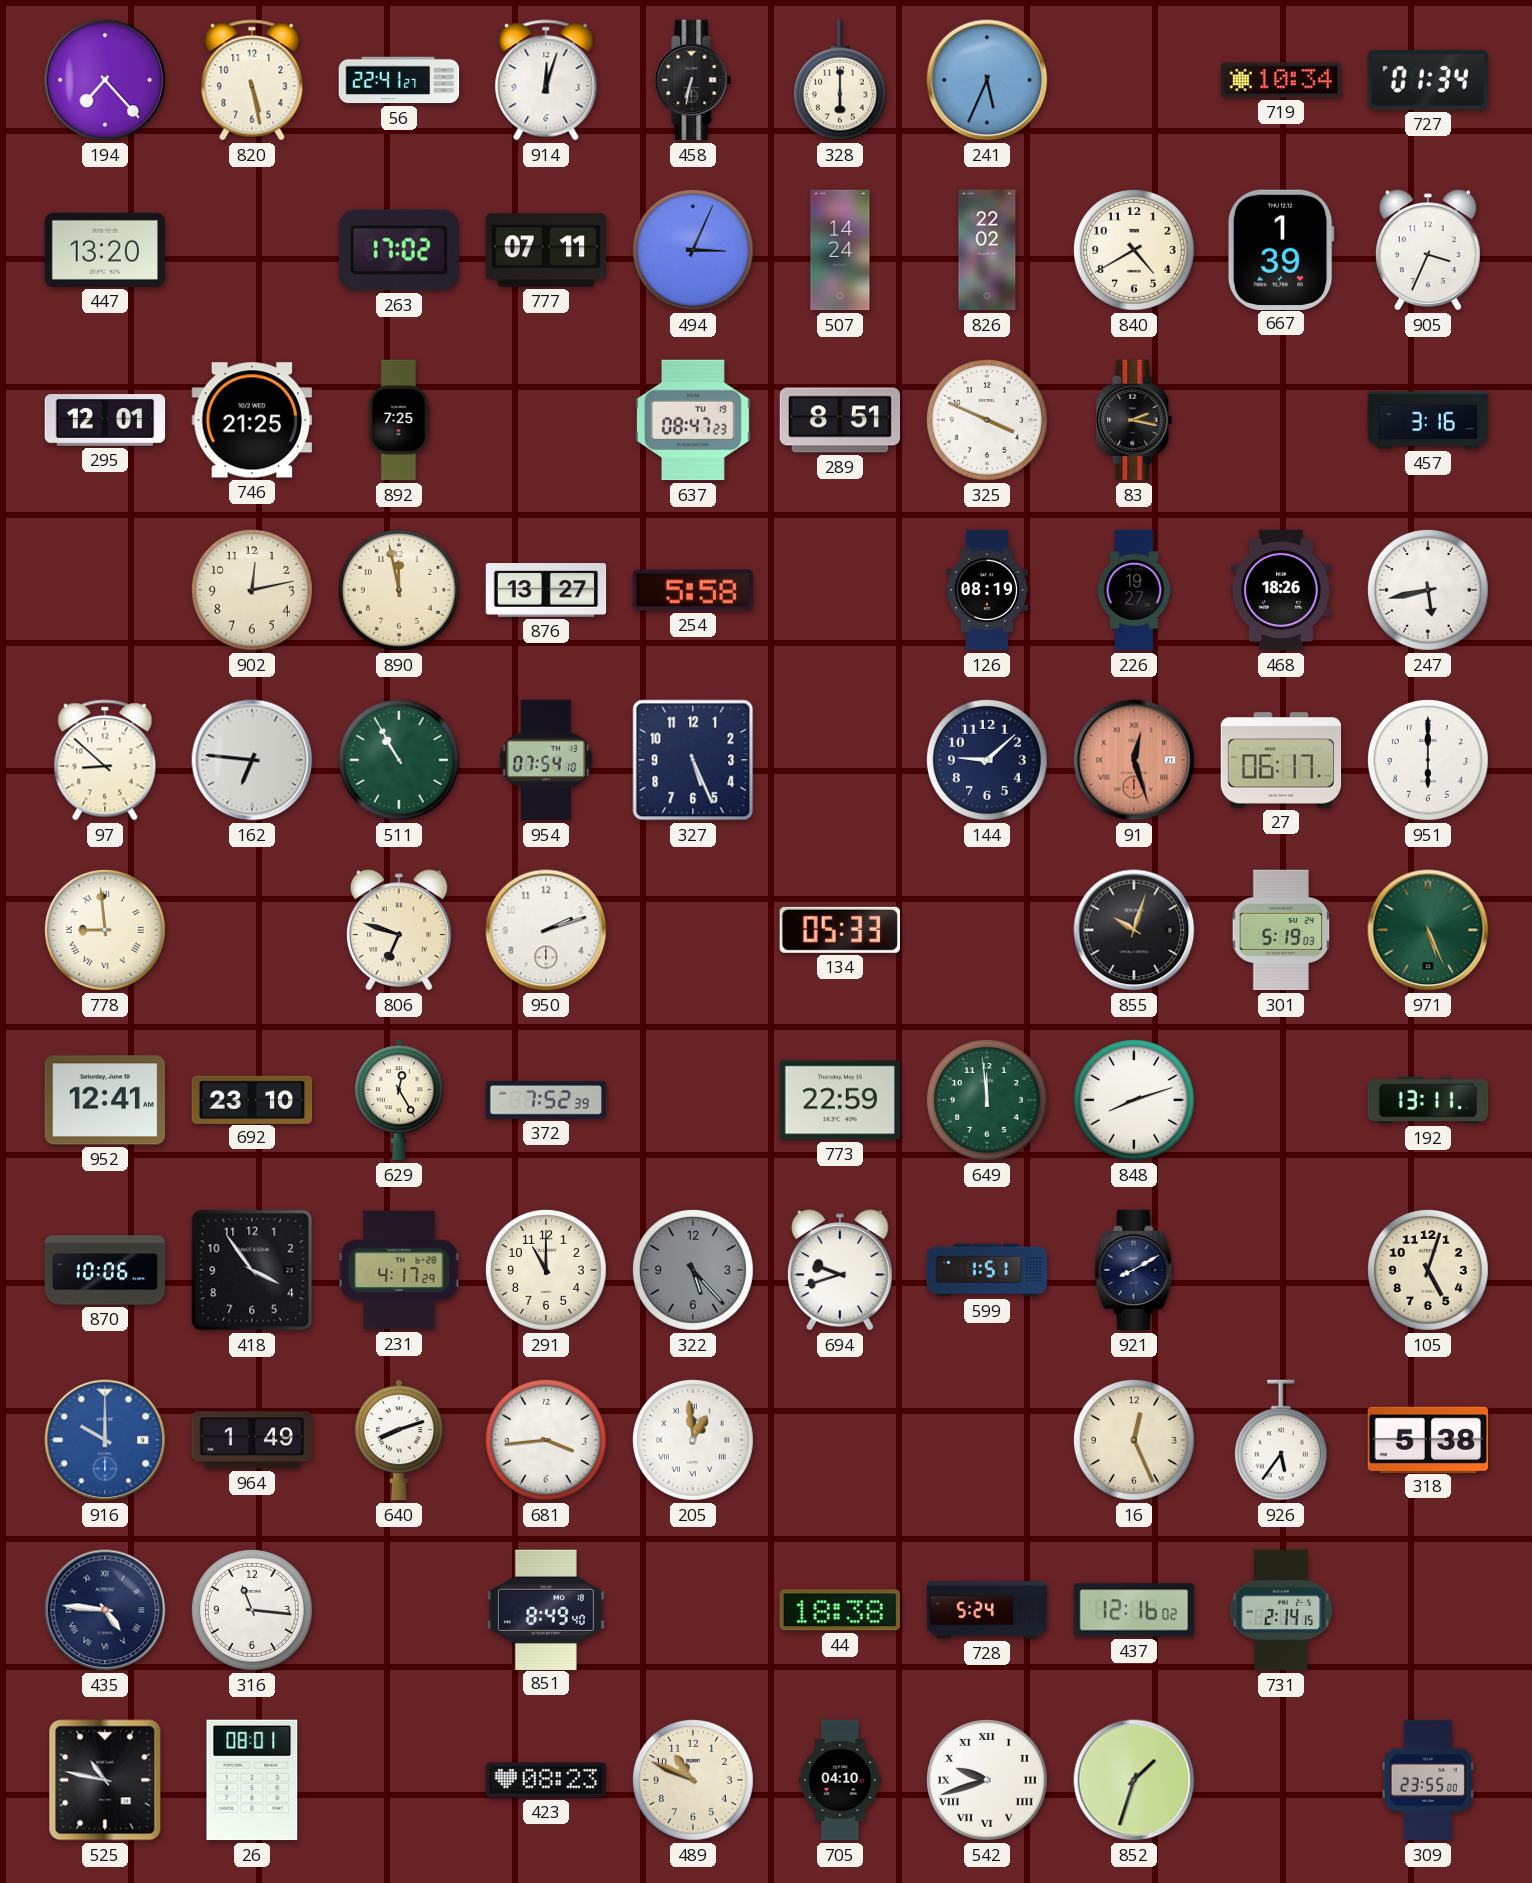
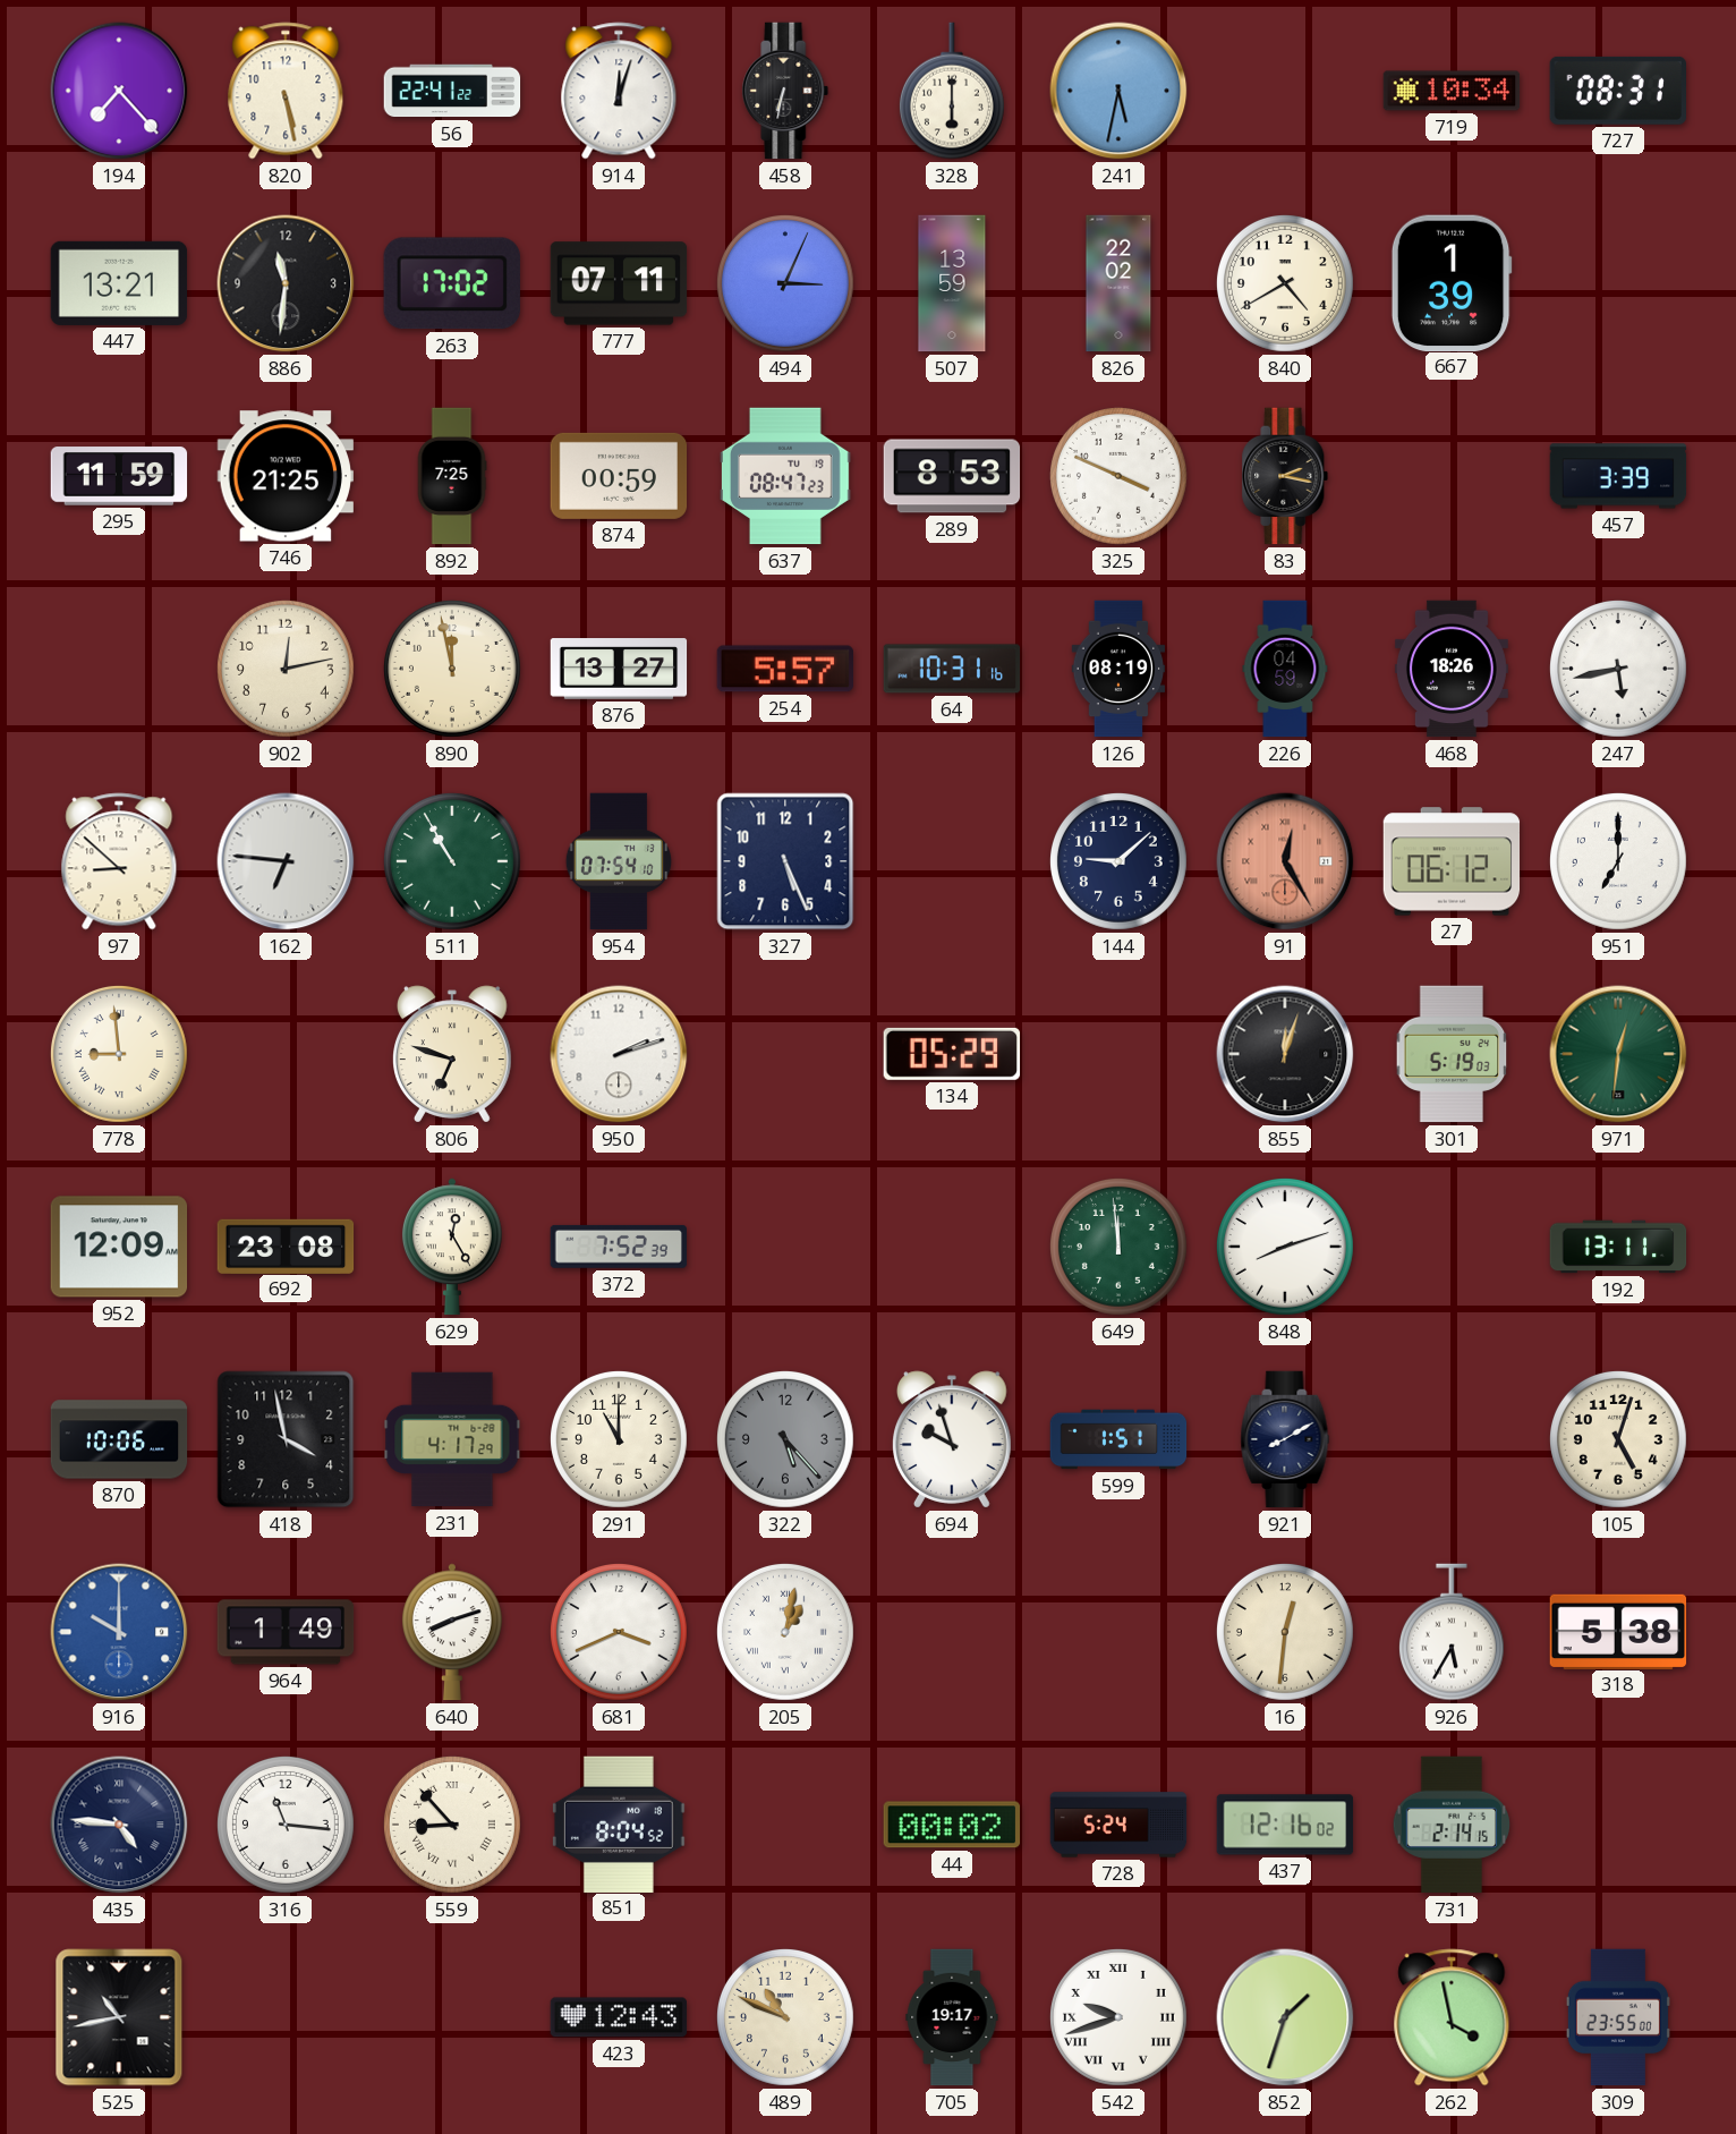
56: 22:41:27 -> 22:41:22
241: 5:34 -> 5:32
727: 01:34 -> 08:31
447: 13:20 -> 13:21
886: none -> 11:31
507: 14:24 -> 13:59
905: 3:34 -> none
295: 12:01 -> 11:59
874: none -> 00:59
289: 8:51 -> 8:53
457: 3:16 -> 3:39
254: 5:58 -> 5:57
64: none -> 10:31
226: 19:27 -> 04:59
91: 12:27 -> 12:25
27: 06:17 -> 06:12
951: 6:00 -> 7:00
134: 05:33 -> 05:29
855: 10:03 -> 12:03
971: 5:26 -> 12:31
952: 12:41 -> 12:09
692: 23:10 -> 23:08
773: 22:59 -> none
418: 3:54 -> 3:58
694: 9:42 -> 9:57
681: 3:44 -> 3:41
205: 12:59 -> 1:02
16: 12:26 -> 12:31
926: 5:36 -> 5:35
559: none -> 8:53
851: 8:49 -> 8:04
44: 18:38 -> 00:02
525: 10:47 -> 10:43
26: 08:01 -> none
423: 08:23 -> 12:43
705: 04:10 -> 19:17
262: none -> 3:58
